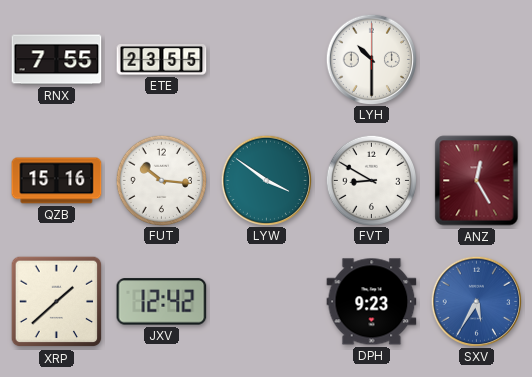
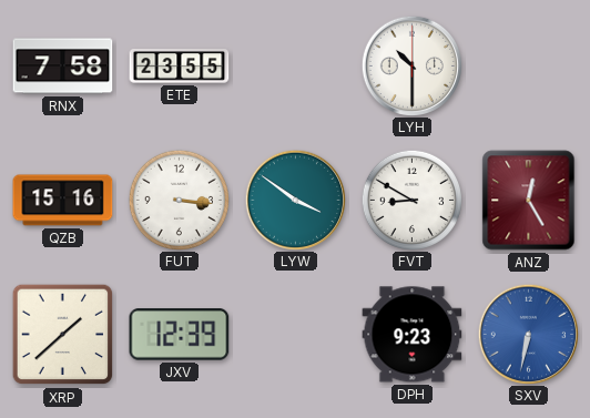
RNX: 7:55 -> 7:58
FUT: 10:16 -> 3:16
JXV: 12:42 -> 12:39
SXV: 5:35 -> 6:32
